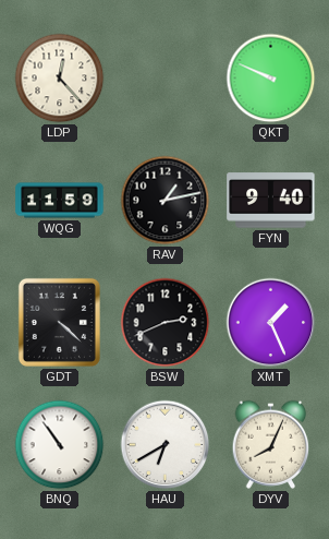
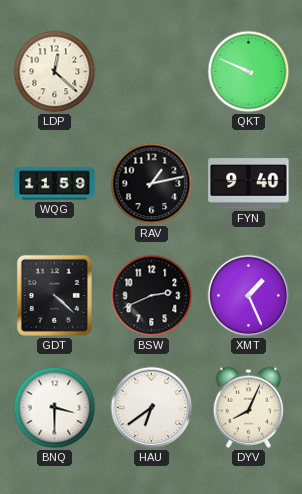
LDP: 12:23 -> 12:22
BNQ: 10:54 -> 3:30
HAU: 6:40 -> 6:39
